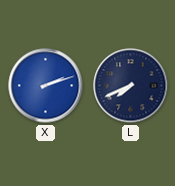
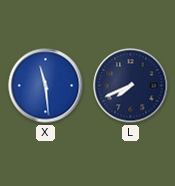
X: 2:12 -> 11:29
